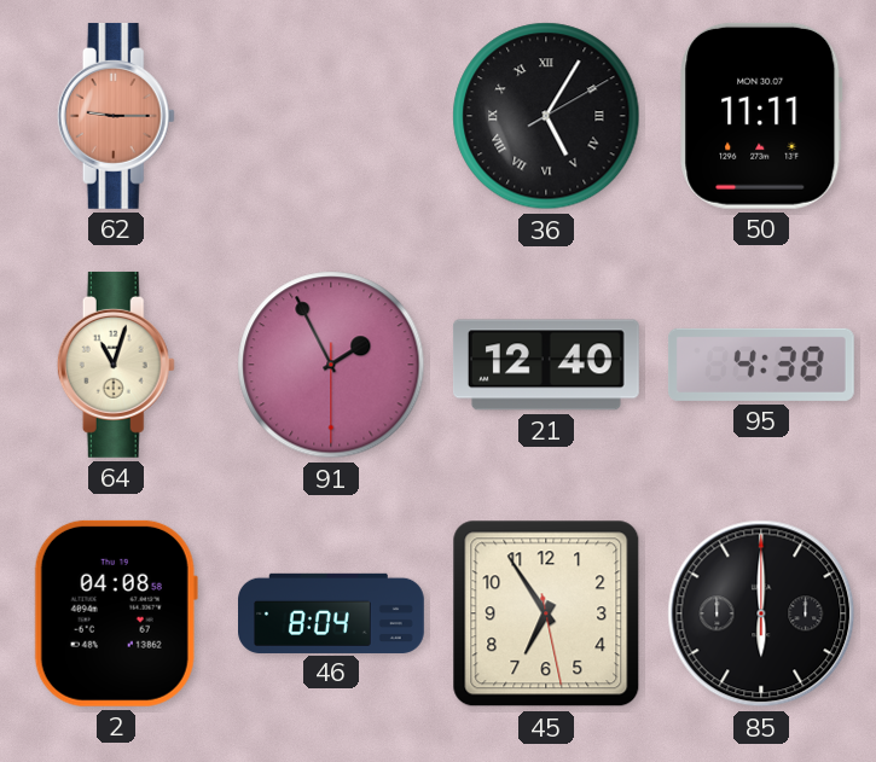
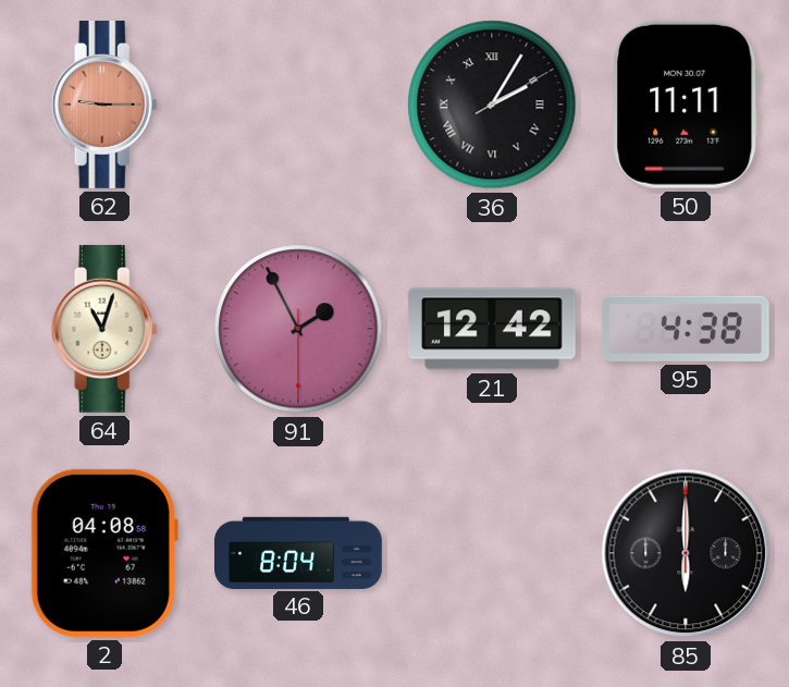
36: 5:05 -> 2:05
21: 12:40 -> 12:42
45: 6:54 -> none
